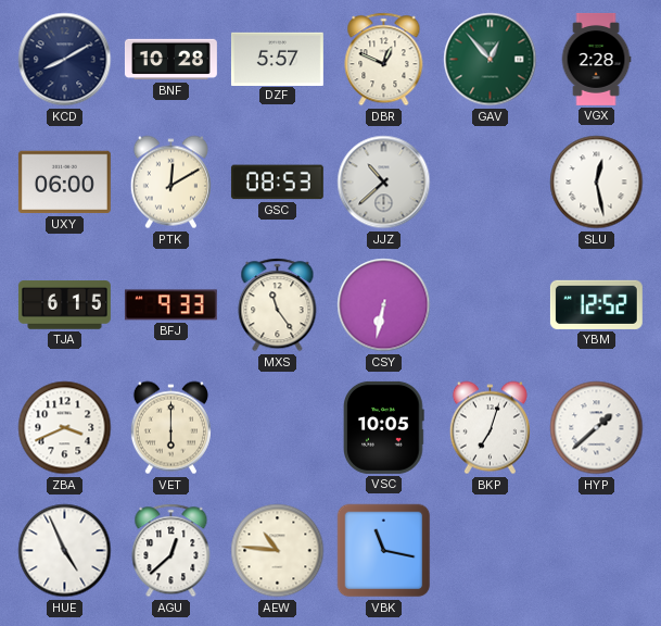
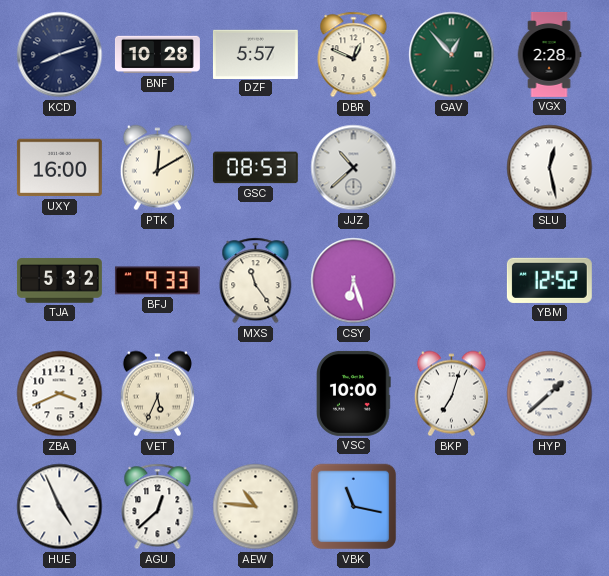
KCD: 8:10 -> 8:12
UXY: 06:00 -> 16:00
TJA: 6:15 -> 5:32
CSY: 6:32 -> 6:27
VET: 6:00 -> 5:34
VSC: 10:05 -> 10:00
